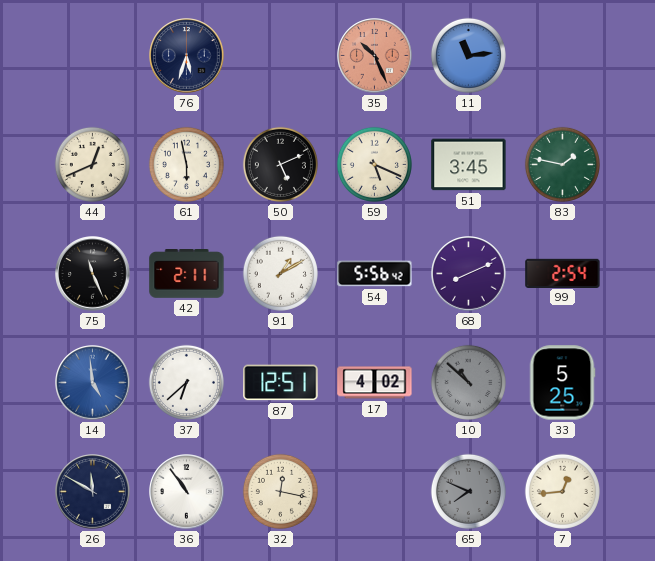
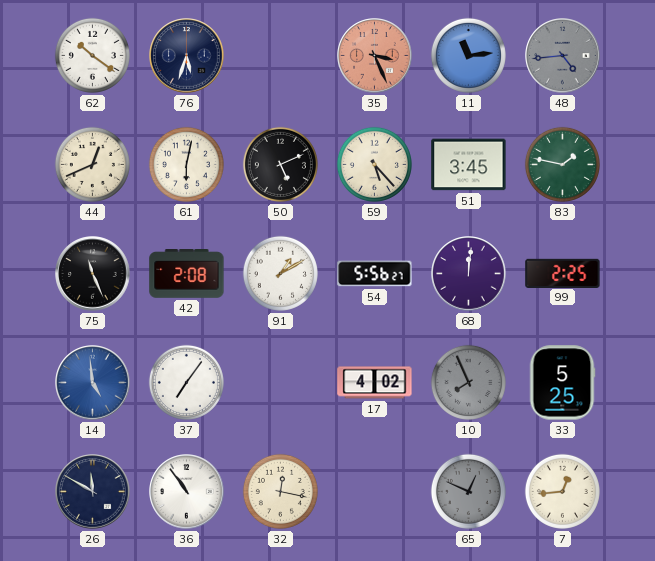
62: none -> 10:21
35: 10:26 -> 3:26
48: none -> 4:44
61: 5:58 -> 6:02
59: 5:19 -> 5:23
42: 2:11 -> 2:08
54: 5:56:42 -> 5:56:27
68: 8:11 -> 12:01
99: 2:54 -> 2:25
37: 6:38 -> 7:06
87: 12:51 -> none
10: 10:52 -> 7:56
65: 7:49 -> 12:49
